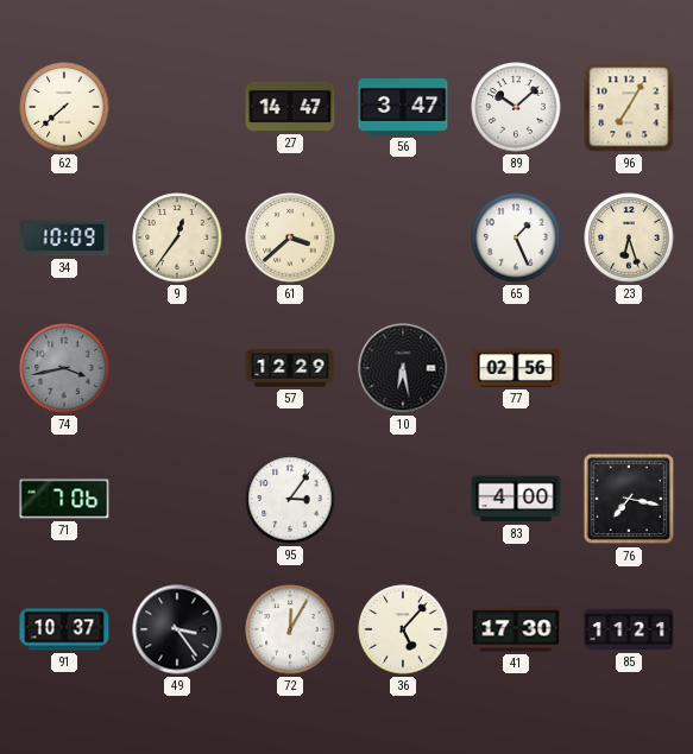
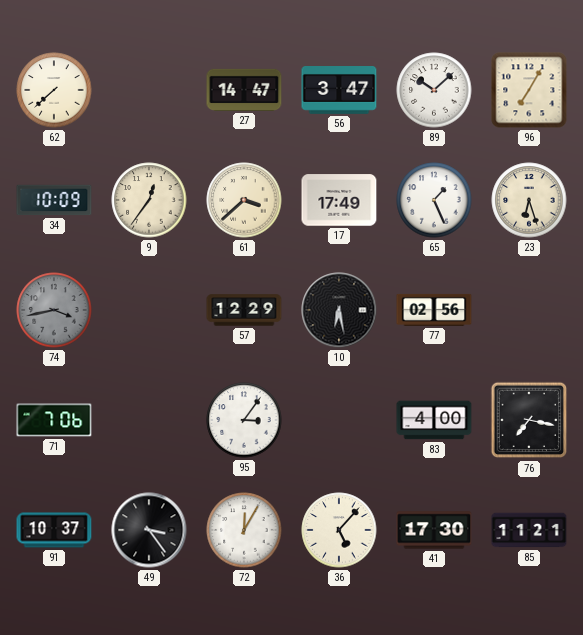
17: none -> 17:49
